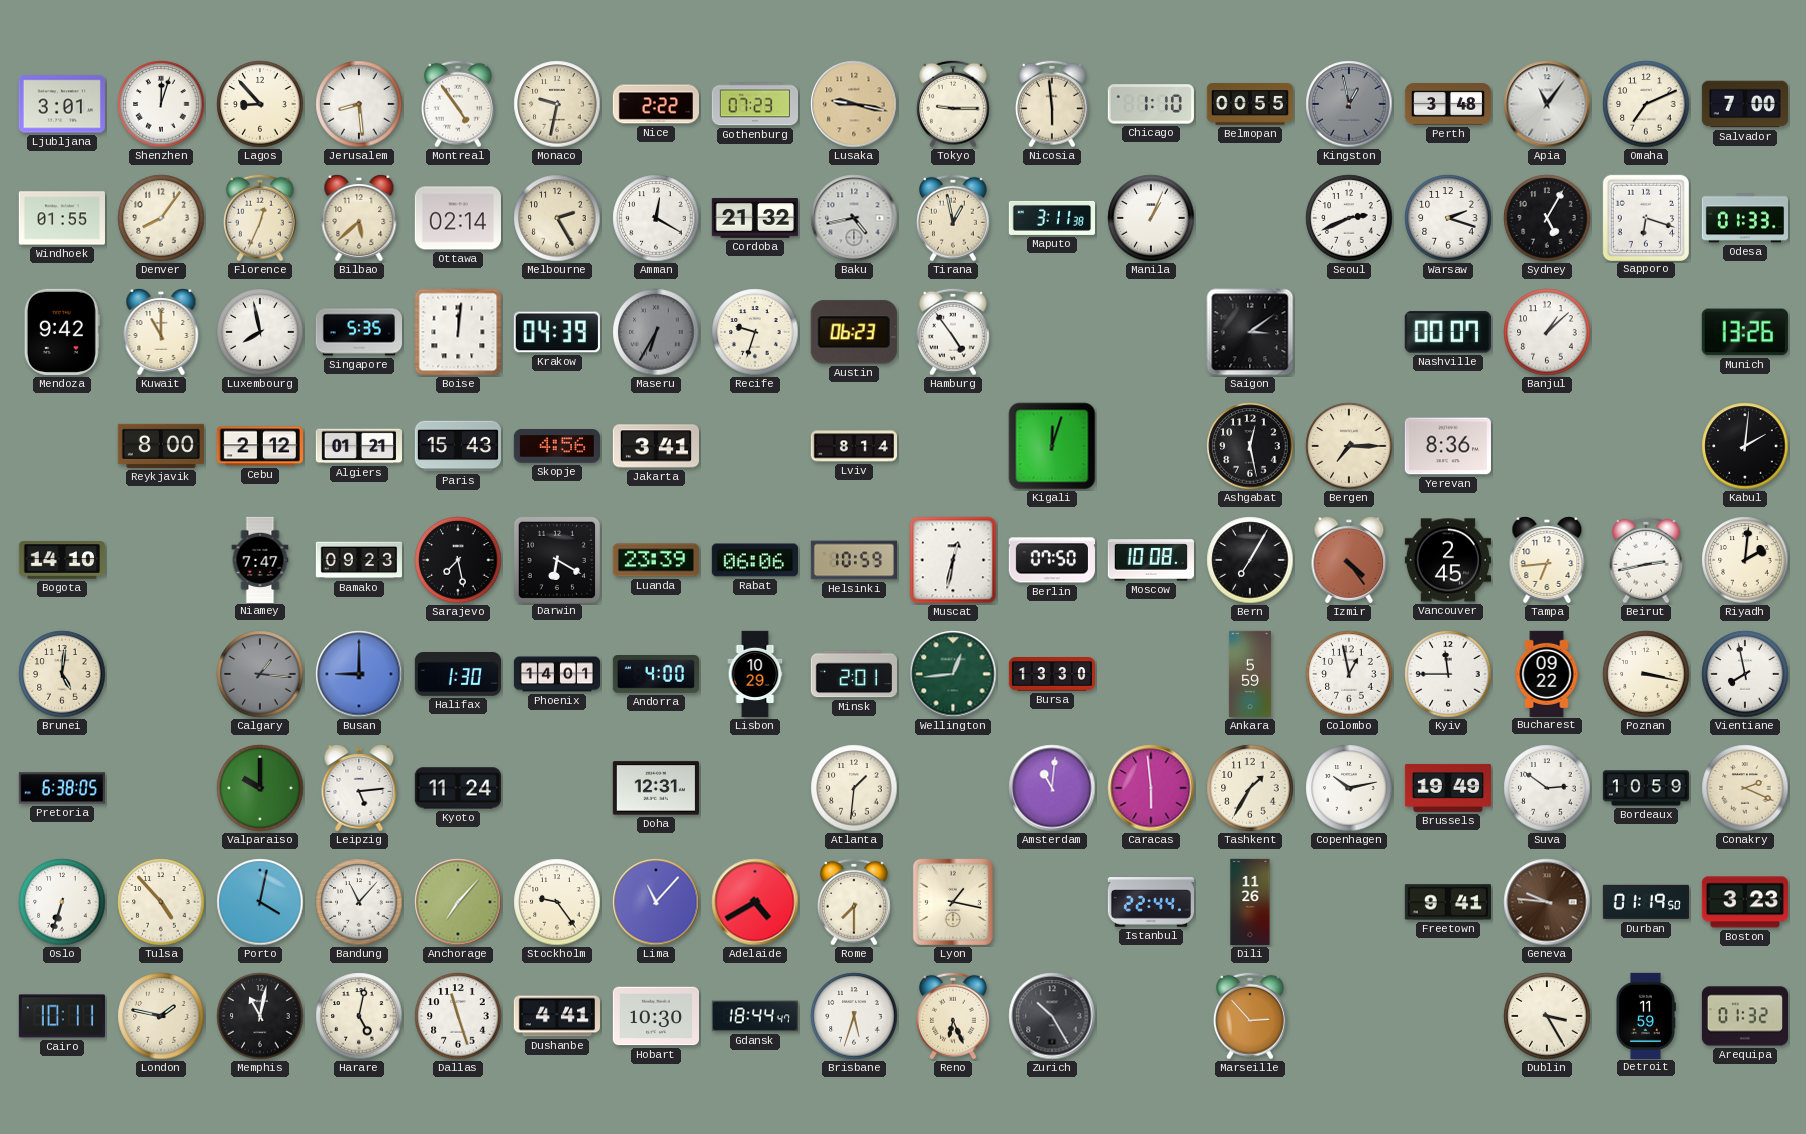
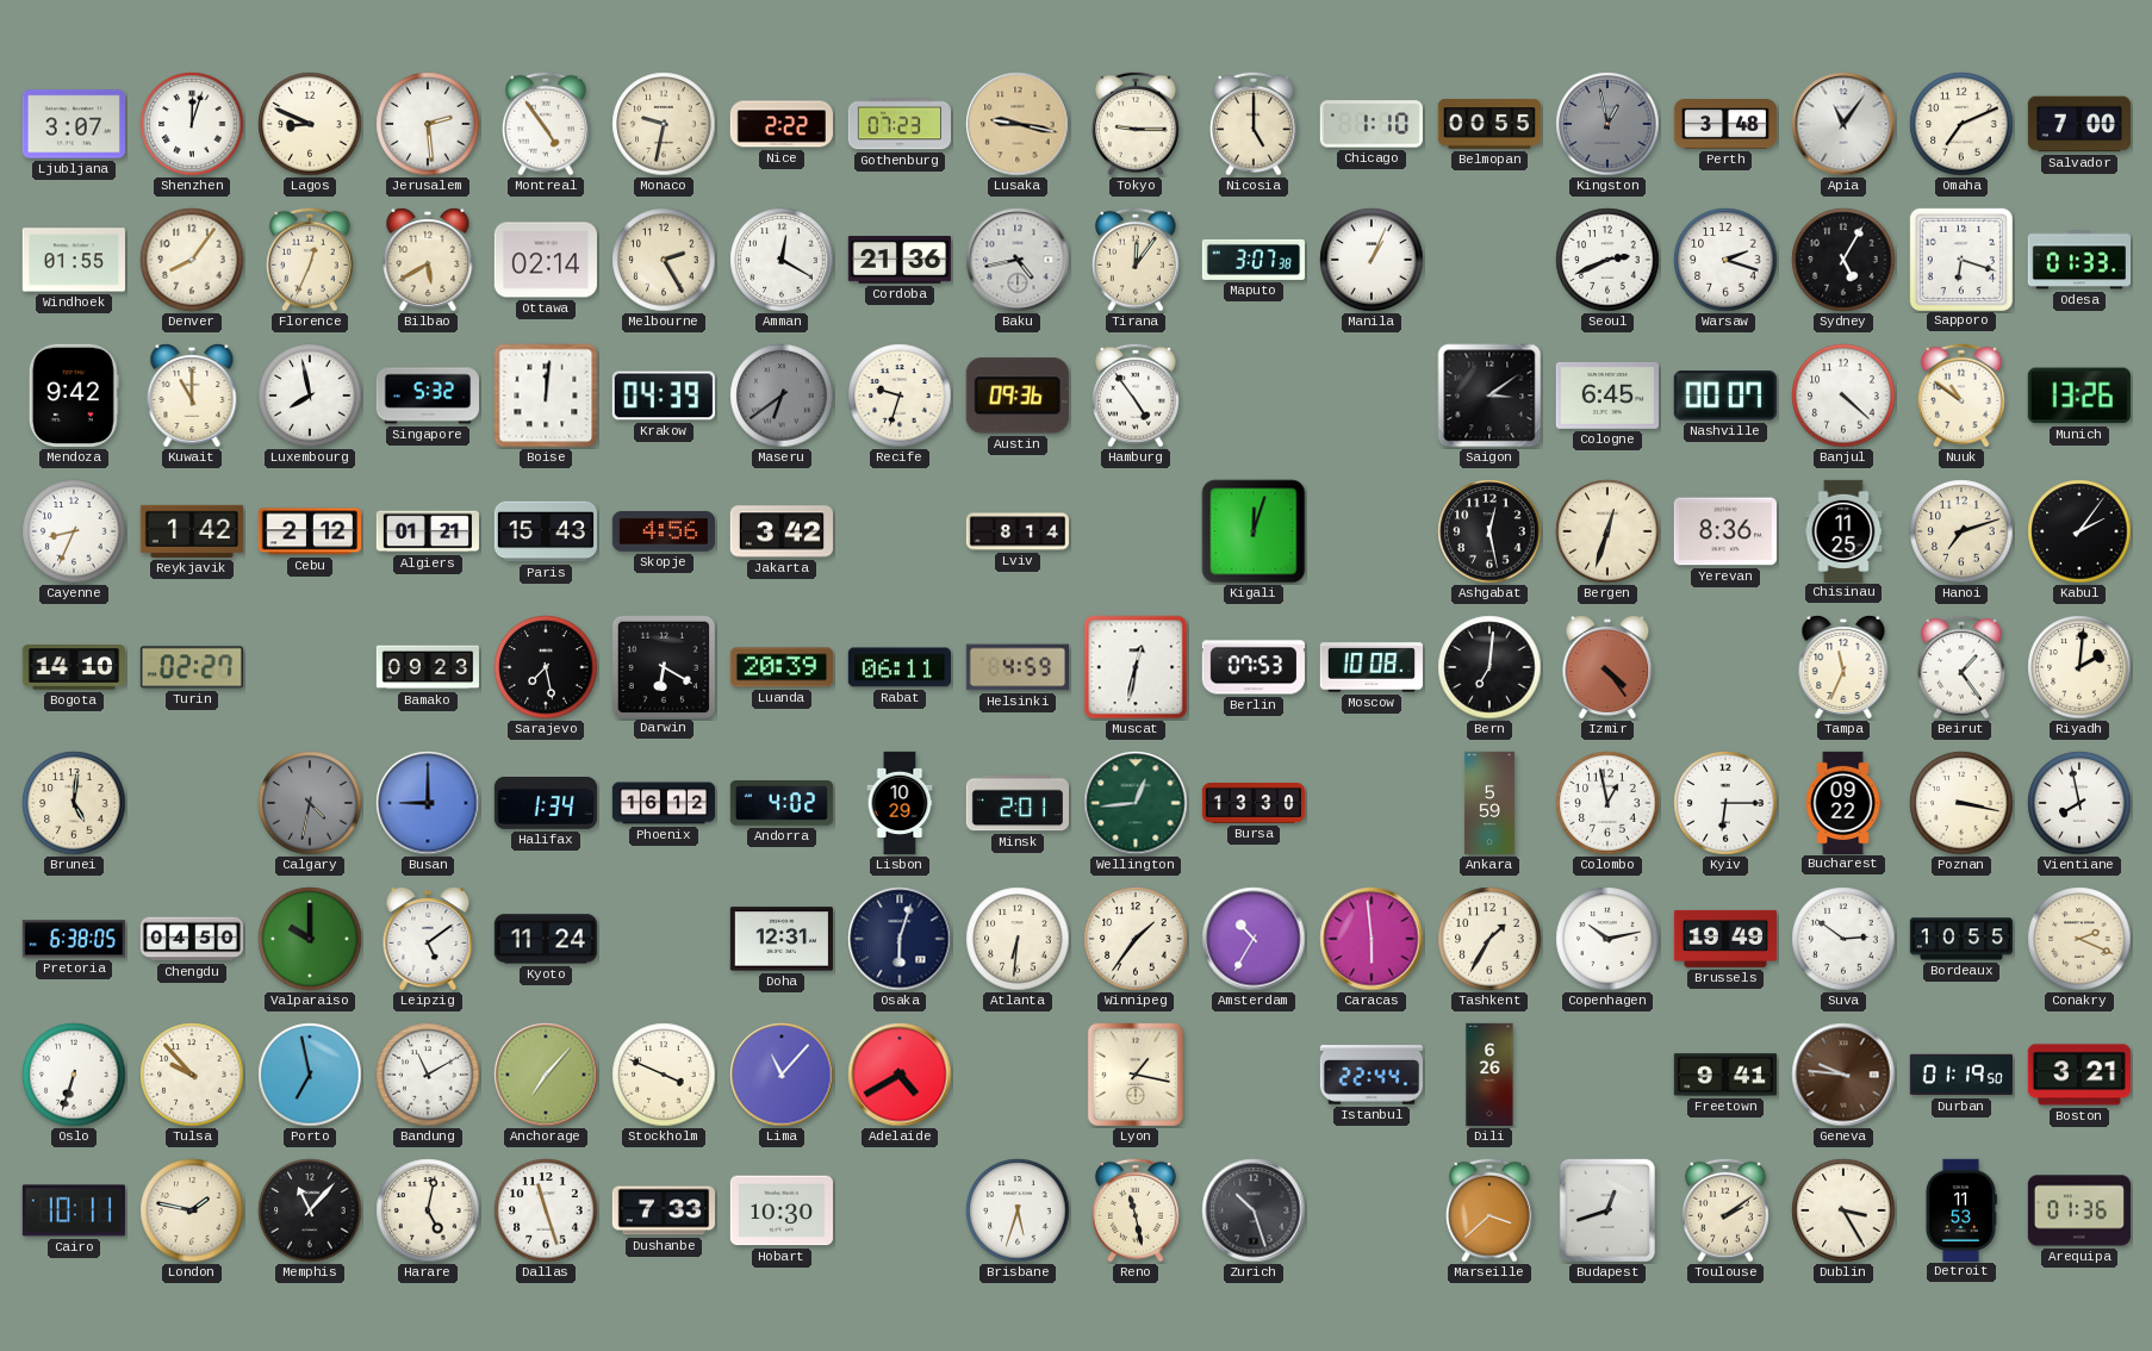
Ljubljana: 3:01 -> 3:07
Lagos: 8:53 -> 8:49
Jerusalem: 8:29 -> 2:29
Nicosia: 5:59 -> 5:00
Bilbao: 5:38 -> 5:40
Cordoba: 21:32 -> 21:36
Tirana: 12:58 -> 12:06
Maputo: 3:11 -> 3:07
Singapore: 5:35 -> 5:32
Maseru: 6:35 -> 6:39
Austin: 06:23 -> 09:36
Cologne: none -> 6:45
Banjul: 1:08 -> 4:22
Nuuk: none -> 10:51
Cayenne: none -> 8:34
Reykjavik: 8:00 -> 1:42
Jakarta: 3:41 -> 3:42
Bergen: 7:15 -> 12:33
Chisinau: none -> 11:25
Hanoi: none -> 7:12
Kabul: 2:01 -> 2:06
Turin: none -> 02:27
Niamey: 7:47 -> none
Luanda: 23:39 -> 20:39
Rabat: 06:06 -> 06:11
Helsinki: 10:59 -> 4:59
Berlin: 07:50 -> 07:53
Bern: 7:05 -> 7:01
Vancouver: 2:45 -> none
Tampa: 6:44 -> 11:34
Beirut: 2:43 -> 1:24
Calgary: 1:16 -> 4:32
Halifax: 1:30 -> 1:34
Phoenix: 14:01 -> 16:12
Andorra: 4:00 -> 4:02
Kyiv: 11:45 -> 6:15
Chengdu: none -> 04:50
Leipzig: 5:14 -> 5:09
Osaka: none -> 6:03
Atlanta: 1:31 -> 6:31
Winnipeg: none -> 1:36
Amsterdam: 11:01 -> 10:35
Bordeaux: 10:59 -> 10:55
Tulsa: 4:53 -> 9:53
Porto: 4:02 -> 6:58
Bandung: 11:07 -> 11:10
Stockholm: 9:24 -> 3:49
Rome: 7:30 -> none
Dili: 11:26 -> 6:26
Boston: 3:23 -> 3:21
Memphis: 11:02 -> 11:07
Dushanbe: 4:41 -> 7:33
Gdansk: 18:44 -> none
Reno: 6:26 -> 11:28
Zurich: 10:25 -> 10:27
Marseille: 2:53 -> 3:38
Budapest: none -> 12:42
Toulouse: none -> 2:09
Detroit: 11:59 -> 11:53
Arequipa: 01:32 -> 01:36
